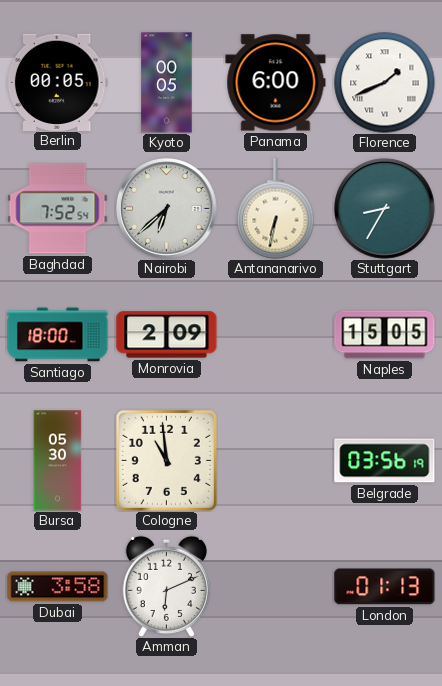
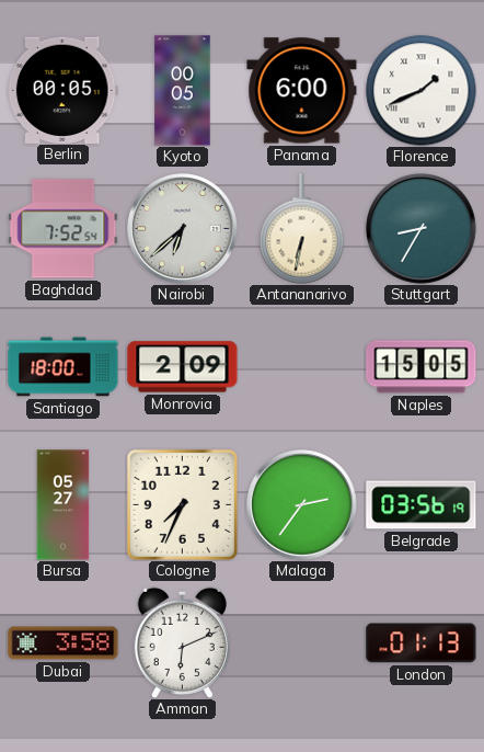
Bursa: 05:30 -> 05:27
Cologne: 10:59 -> 7:34
Malaga: none -> 2:36
